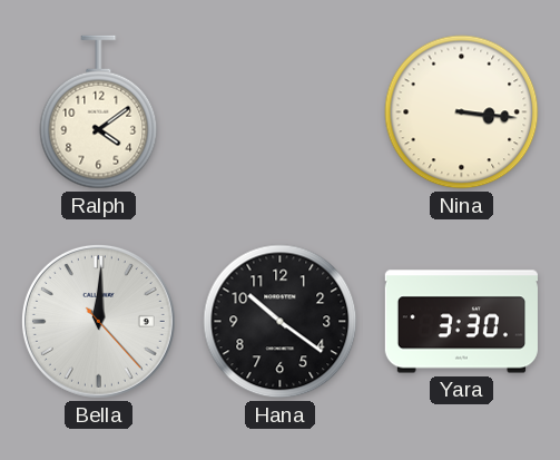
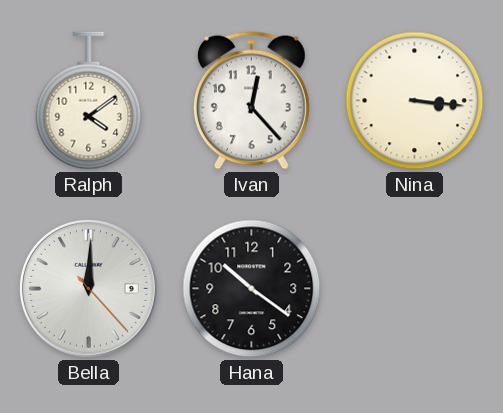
Ivan: none -> 12:23
Yara: 3:30 -> none
